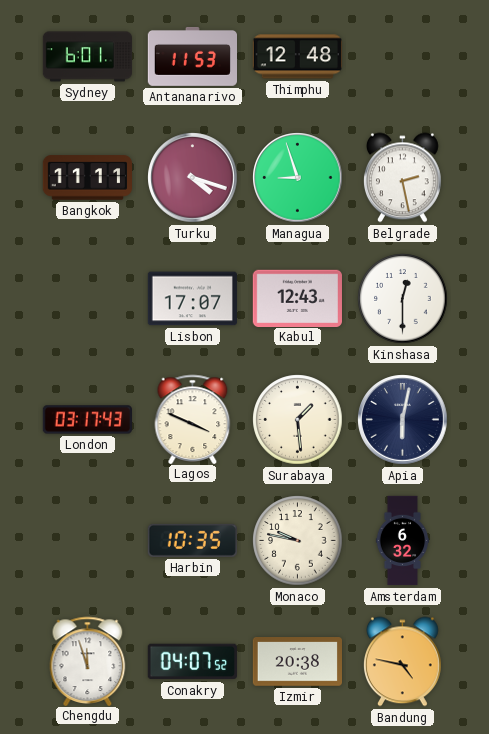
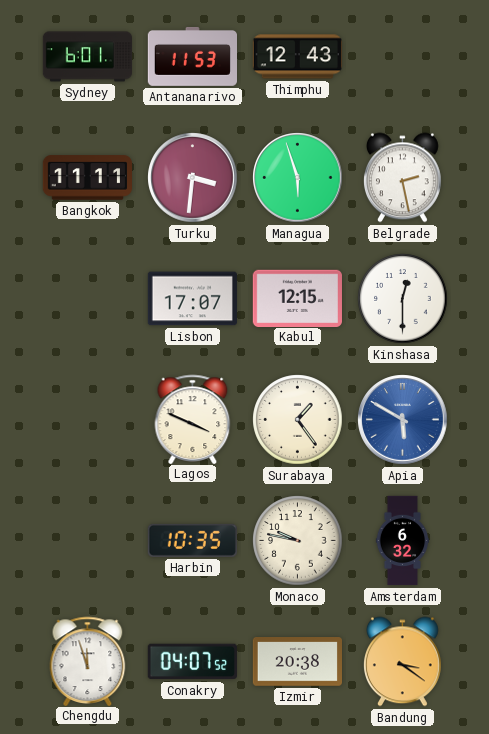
Thimphu: 12:48 -> 12:43
Turku: 4:18 -> 3:31
Managua: 8:57 -> 5:57
Kabul: 12:43 -> 12:15
London: 03:17 -> none
Surabaya: 1:29 -> 1:24
Apia: 6:02 -> 5:50
Apia dial: navy -> blue
Bandung: 4:47 -> 3:21
